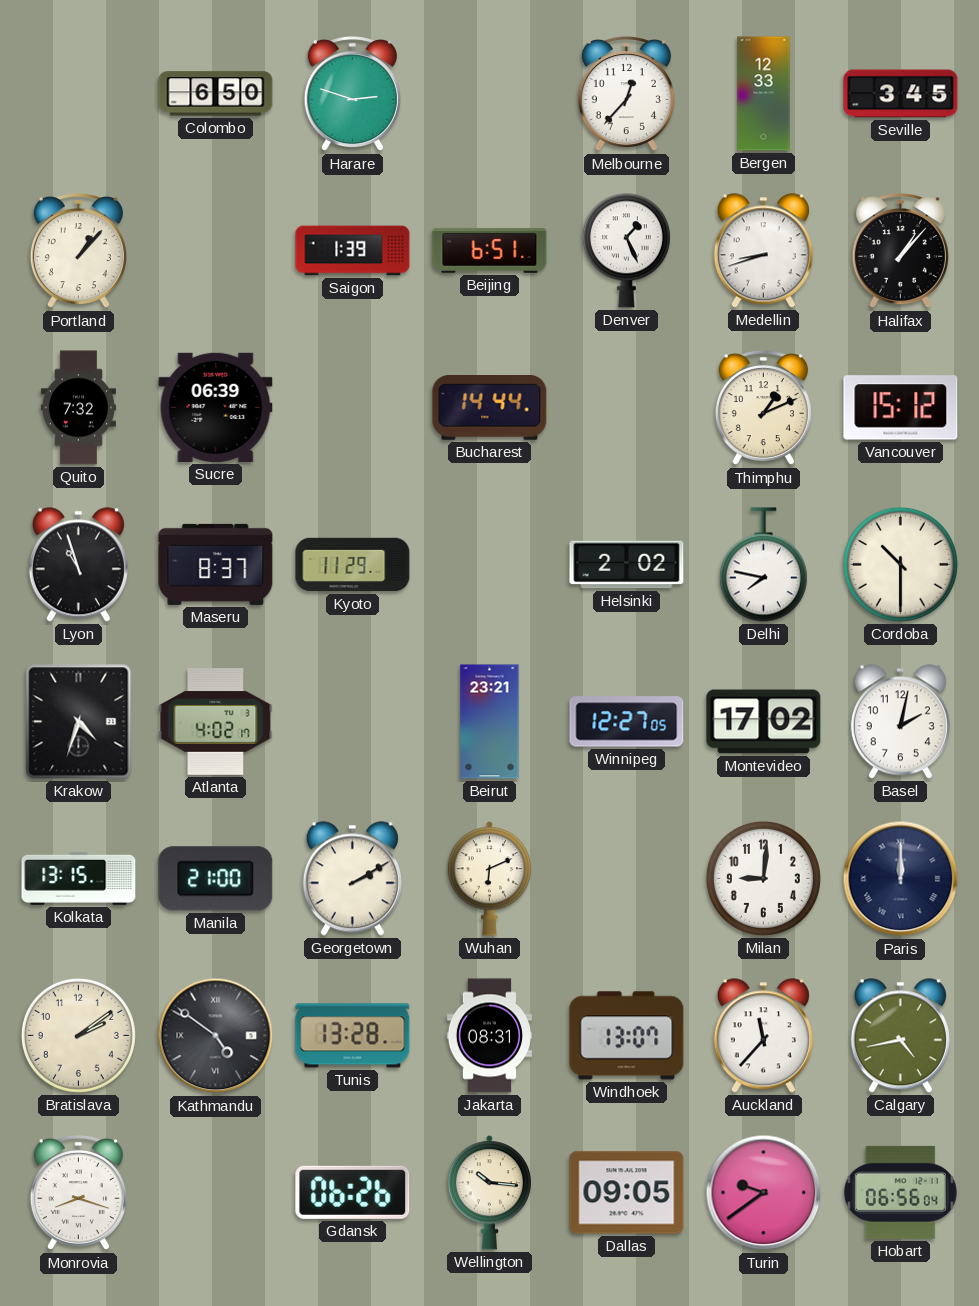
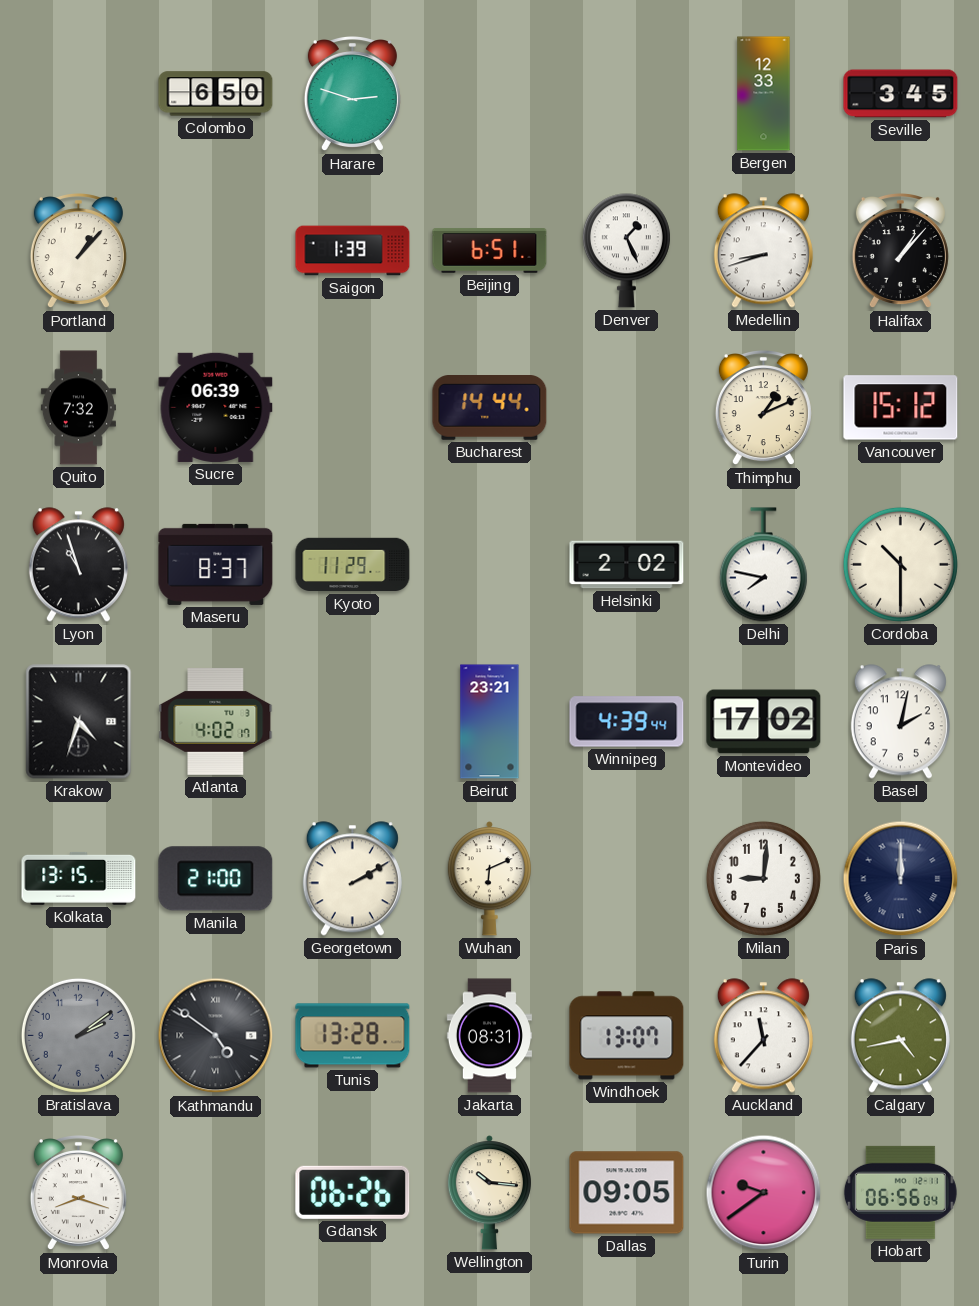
Melbourne: 12:37 -> none
Winnipeg: 12:27 -> 4:39
Bratislava dial: cream -> grey
